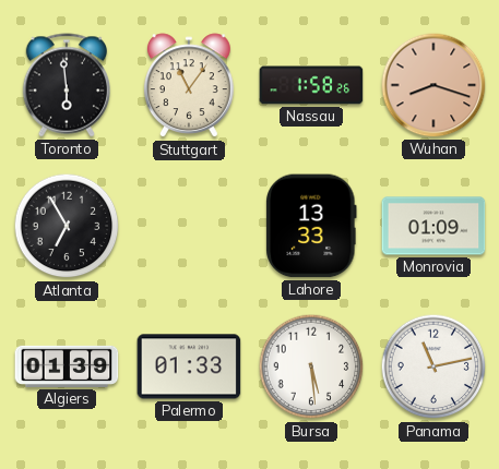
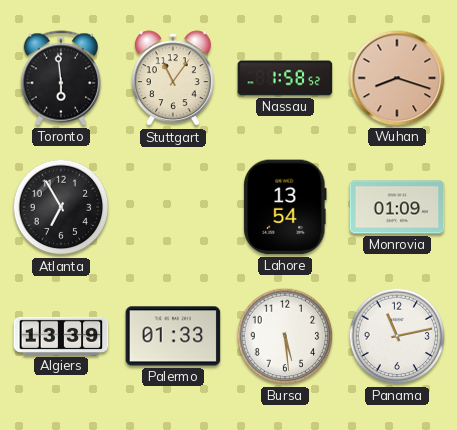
Nassau: 1:58:26 -> 1:58:52
Lahore: 13:33 -> 13:54
Algiers: 01:39 -> 13:39
